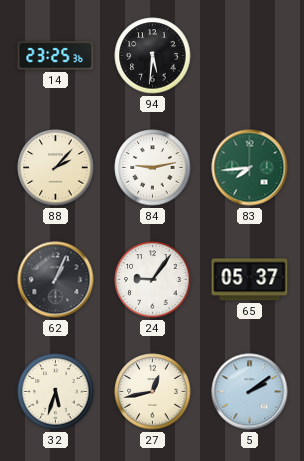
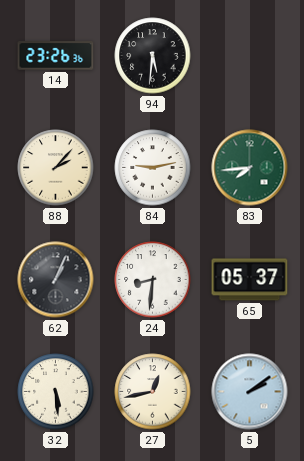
14: 23:25 -> 23:26
24: 9:06 -> 8:31
32: 5:33 -> 5:29
